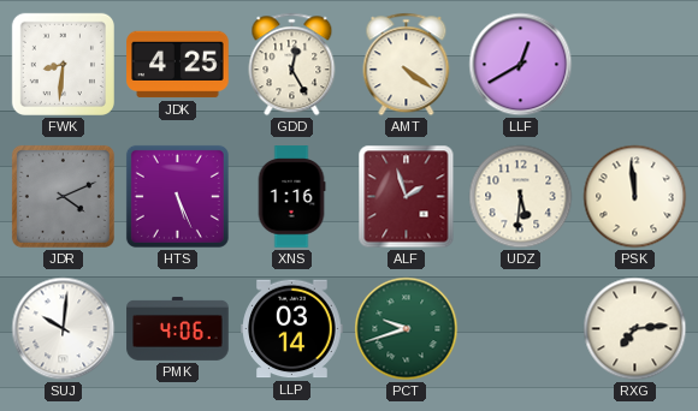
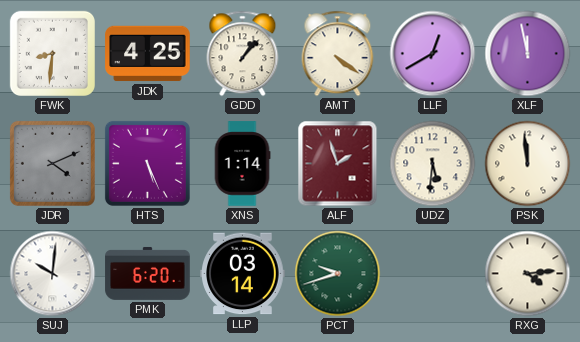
GDD: 12:25 -> 1:07
XLF: none -> 11:58
XNS: 1:16 -> 1:14
PMK: 4:06 -> 6:20
RXG: 7:14 -> 4:14
